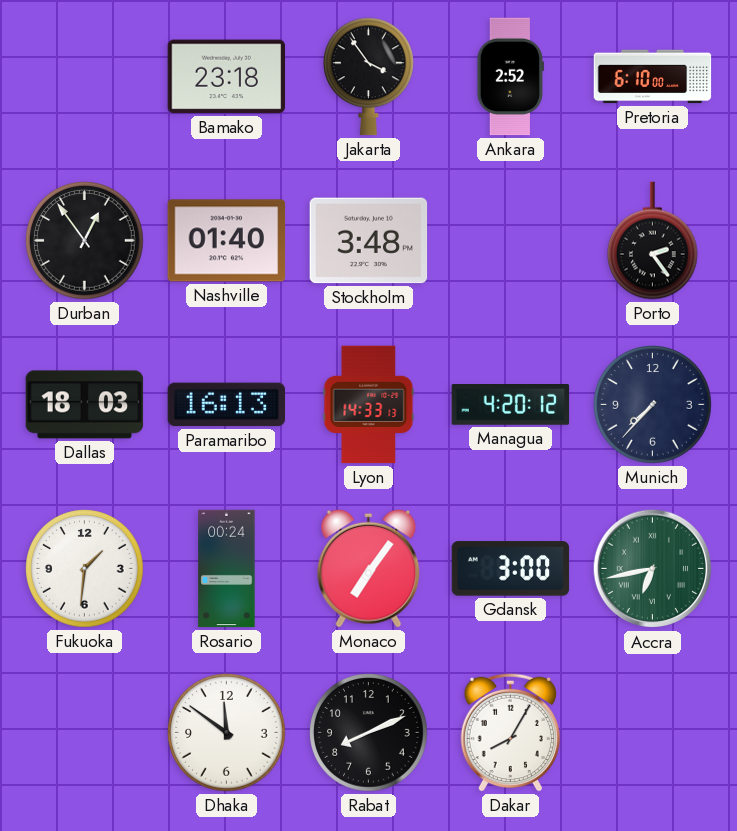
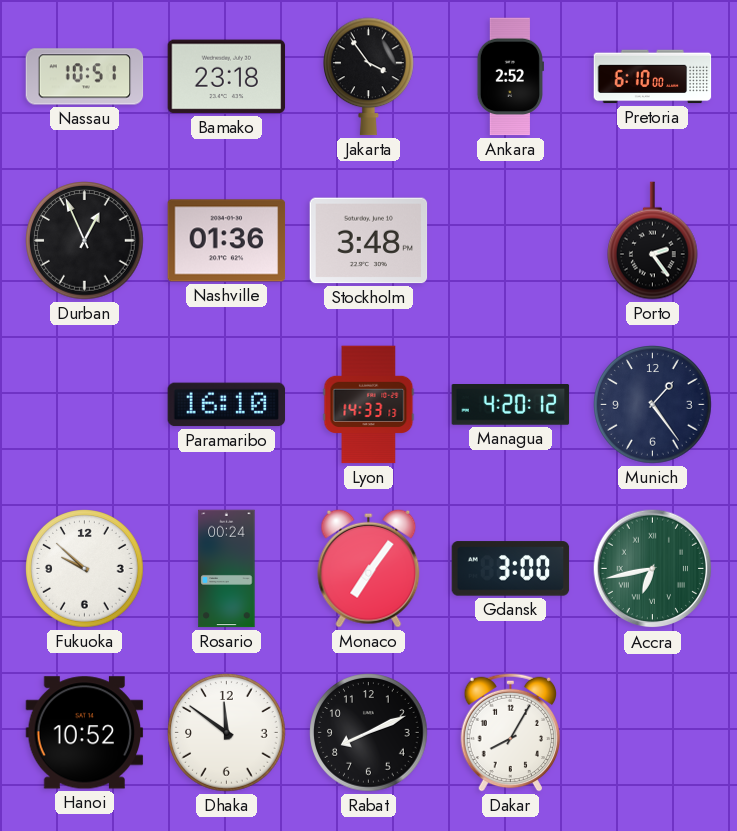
Nassau: none -> 10:51
Durban: 12:54 -> 12:56
Nashville: 01:40 -> 01:36
Dallas: 18:03 -> none
Paramaribo: 16:13 -> 16:10
Munich: 7:37 -> 1:24
Fukuoka: 1:31 -> 9:52
Hanoi: none -> 10:52
